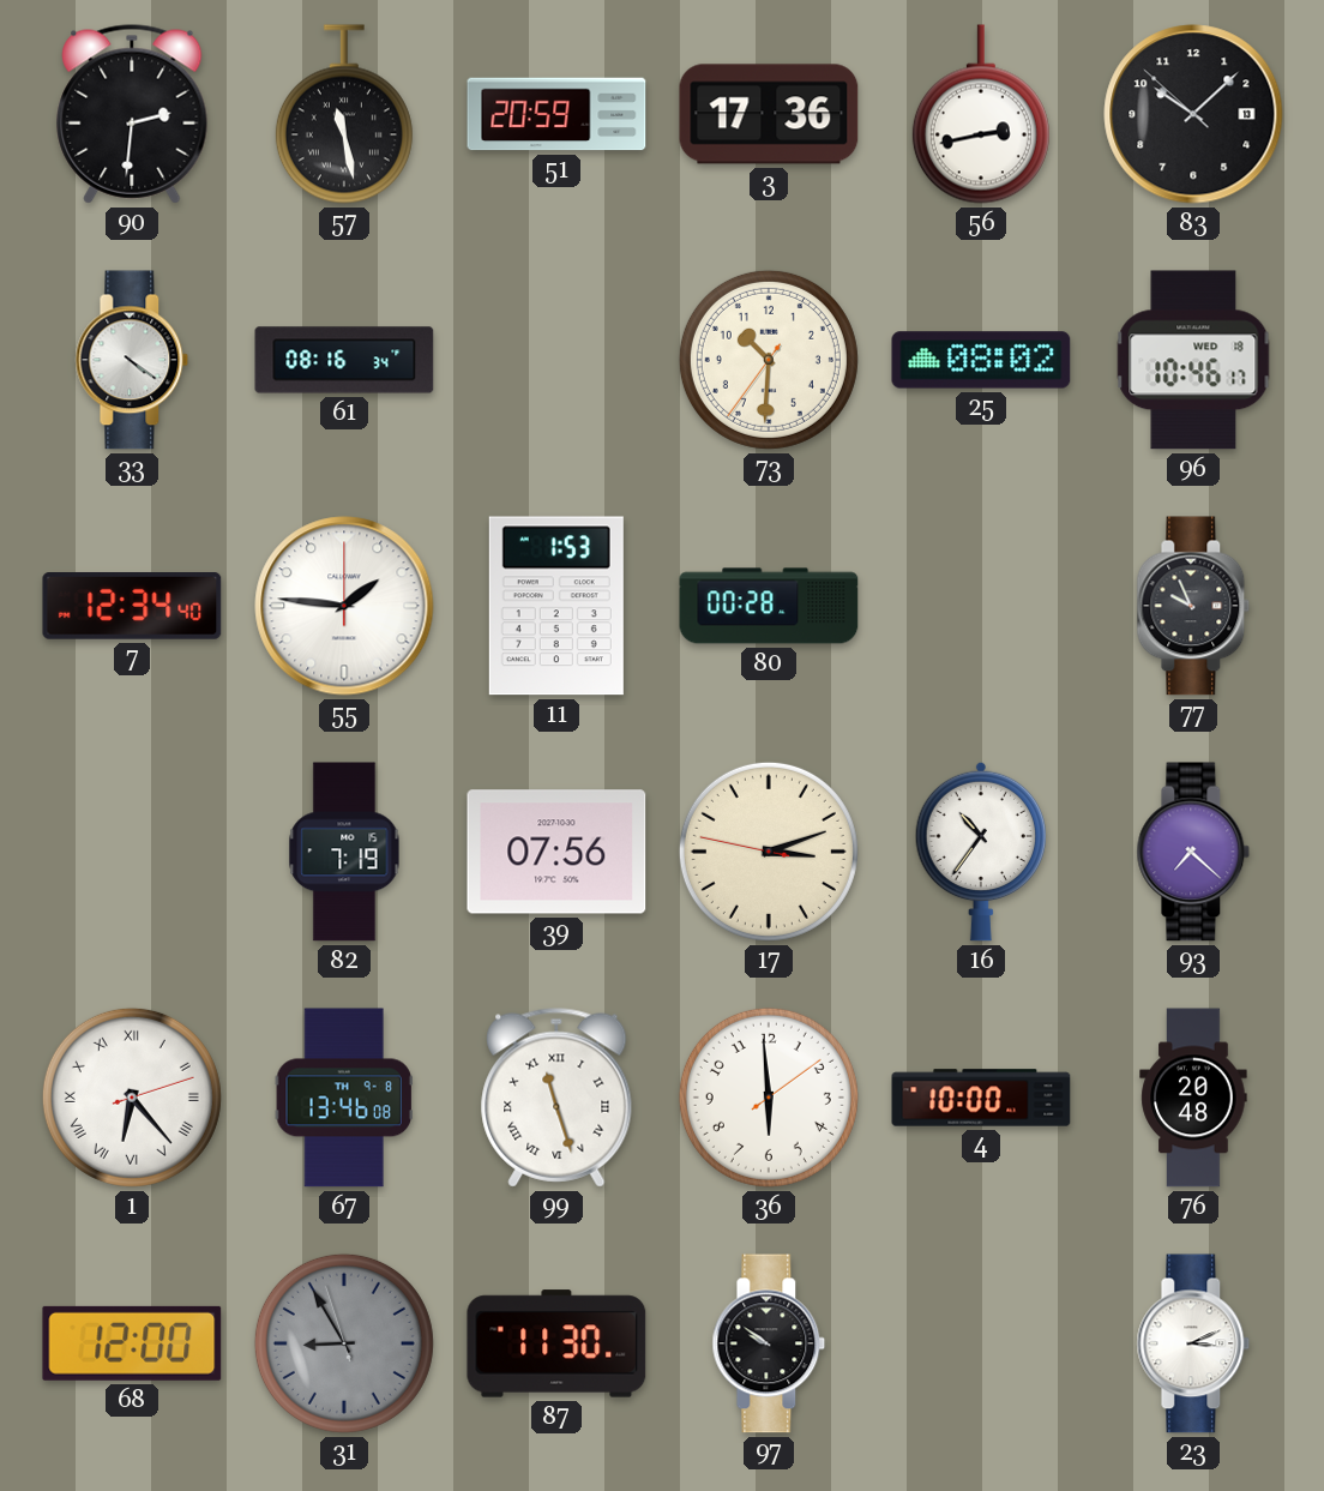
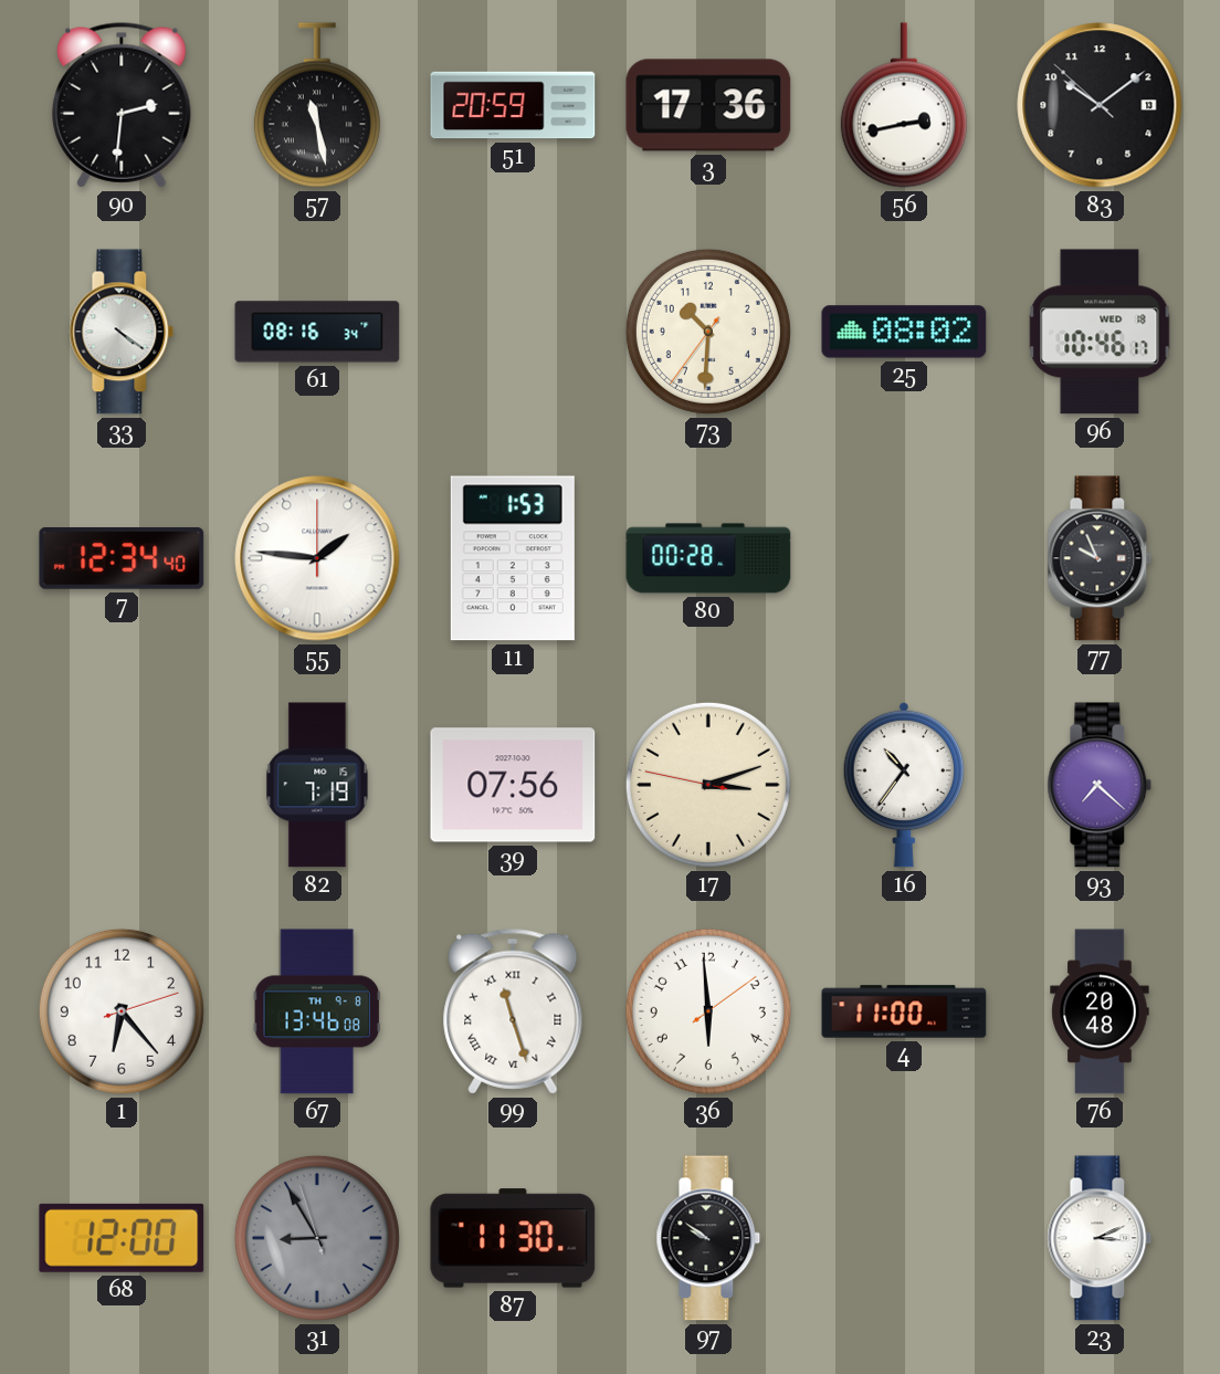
83: 10:07 -> 10:08
1 numerals: Roman -> Arabic
4: 10:00 -> 11:00
